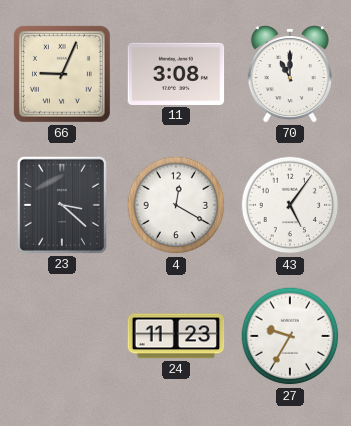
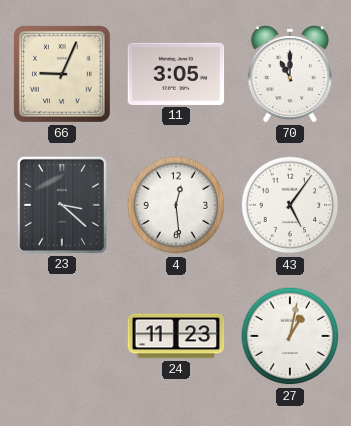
11: 3:08 -> 3:05
4: 12:20 -> 12:29
27: 9:35 -> 1:02
